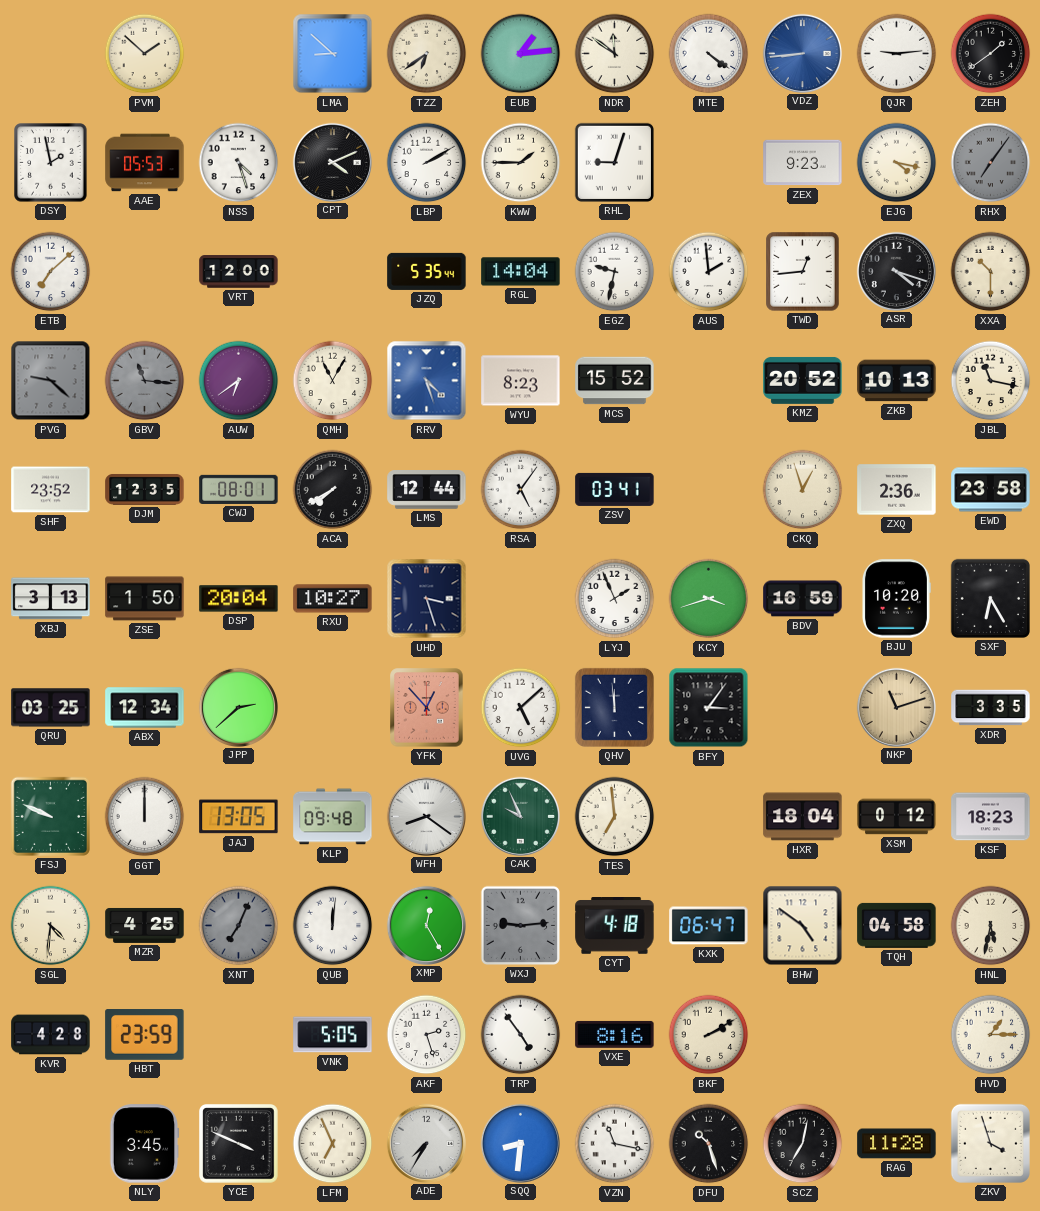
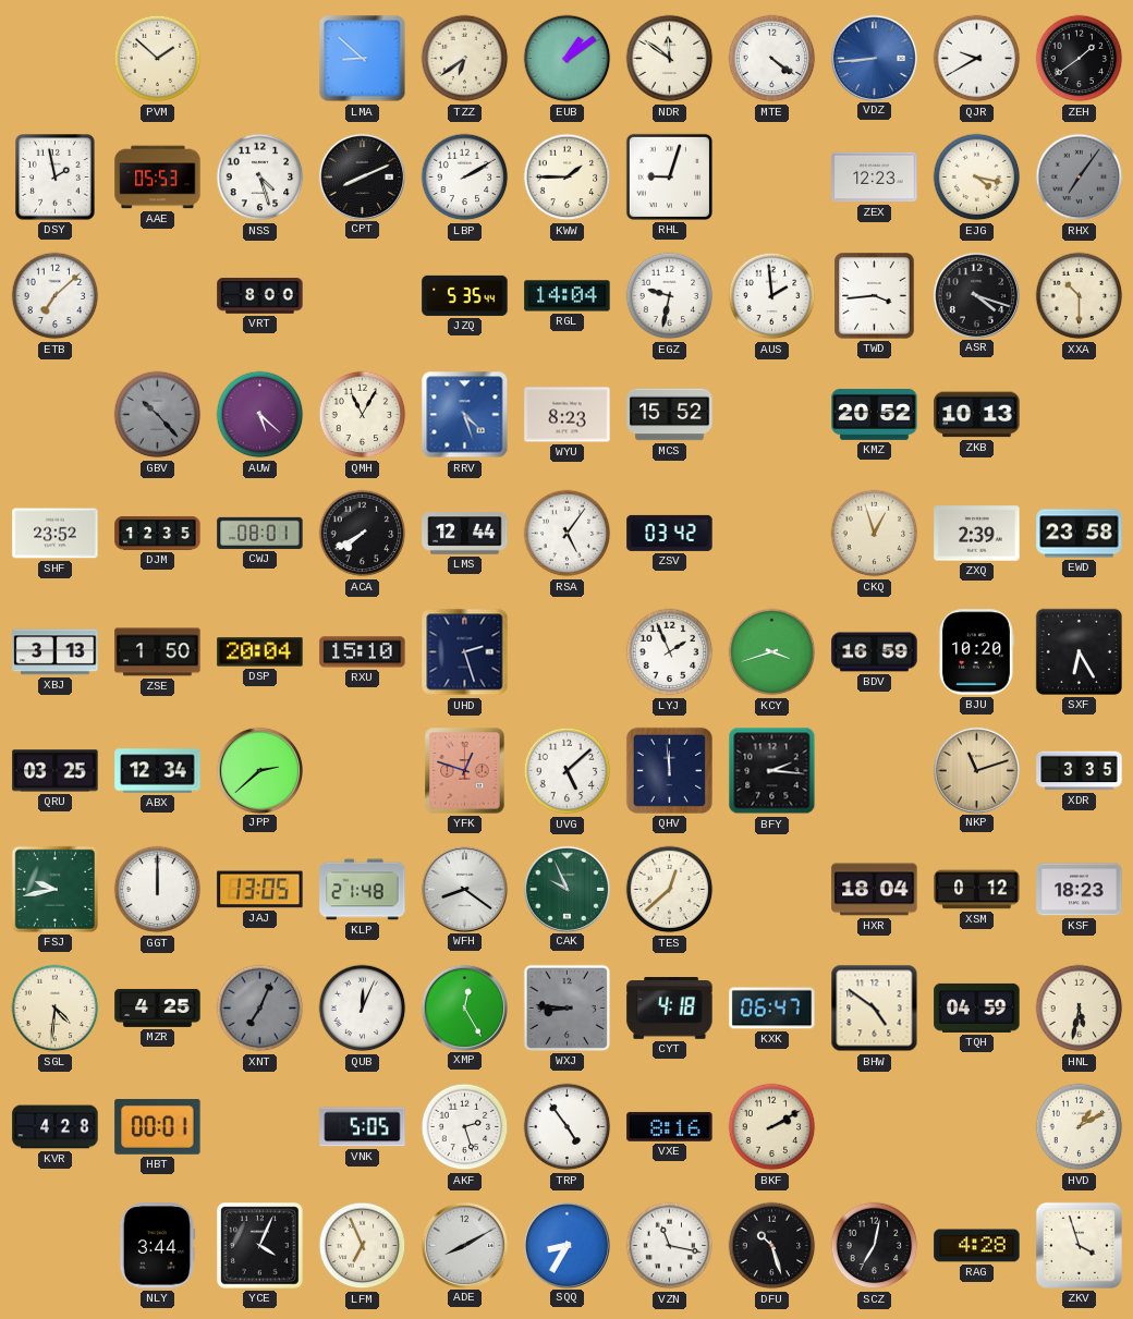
EUB: 1:14 -> 1:09
QJR: 9:14 -> 9:40
CPT: 4:11 -> 8:11
ZEX: 9:23 -> 12:23
VRT: 12:00 -> 8:00
TWD: 12:44 -> 3:44
PVG: 9:22 -> none
GBV: 11:16 -> 10:23
AUW: 6:39 -> 5:22
JBL: 11:17 -> none
ZSV: 03:41 -> 03:42
ZXQ: 2:36 -> 2:39
RXU: 10:27 -> 15:10
UHD: 3:27 -> 2:27
YFK: 12:53 -> 12:48
BFY: 3:06 -> 2:16
FSJ: 9:49 -> 9:43
KLP: 09:48 -> 21:48
TES: 6:59 -> 12:38
QUB: 12:01 -> 12:04
WXJ: 9:14 -> 8:46
TQH: 04:58 -> 04:59
HBT: 23:59 -> 00:01
HVD: 1:15 -> 1:10
NLY: 3:45 -> 3:44
YCE: 3:49 -> 4:04
ADE: 7:35 -> 8:10
SQQ: 8:31 -> 8:35
RAG: 11:28 -> 4:28
